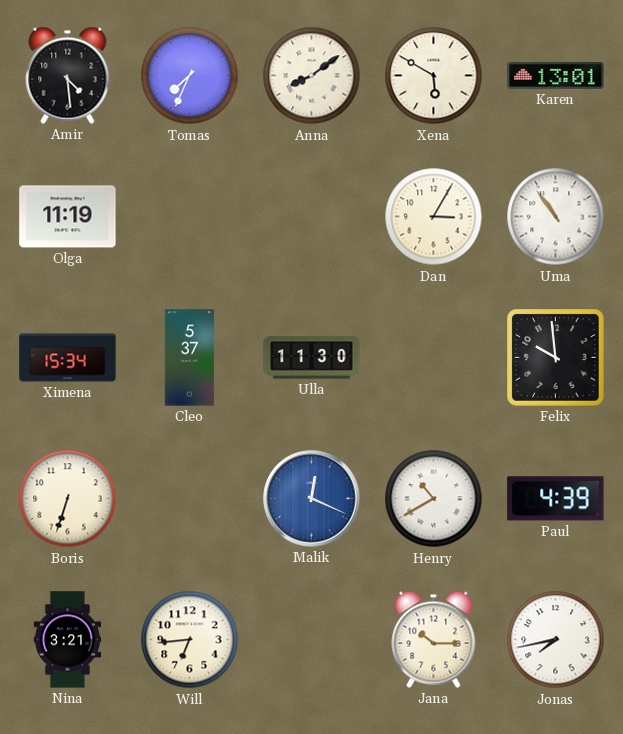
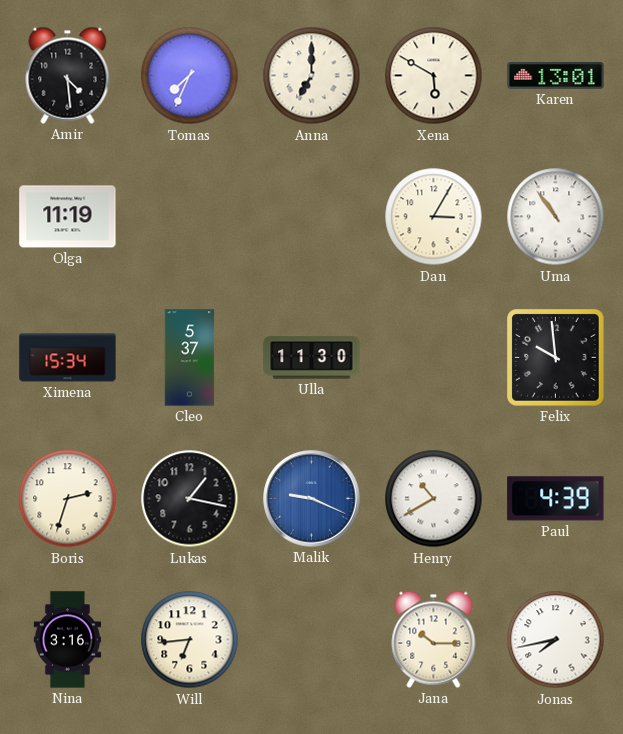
Anna: 8:09 -> 7:00
Boris: 6:33 -> 2:33
Lukas: none -> 1:17
Malik: 12:19 -> 9:19
Nina: 3:21 -> 3:16
